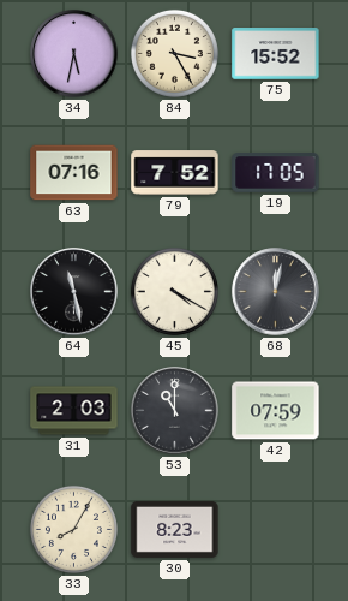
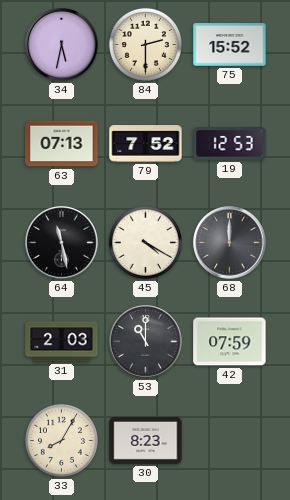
84: 3:25 -> 2:30
63: 07:16 -> 07:13
19: 17:05 -> 12:53
68: 12:02 -> 12:00
